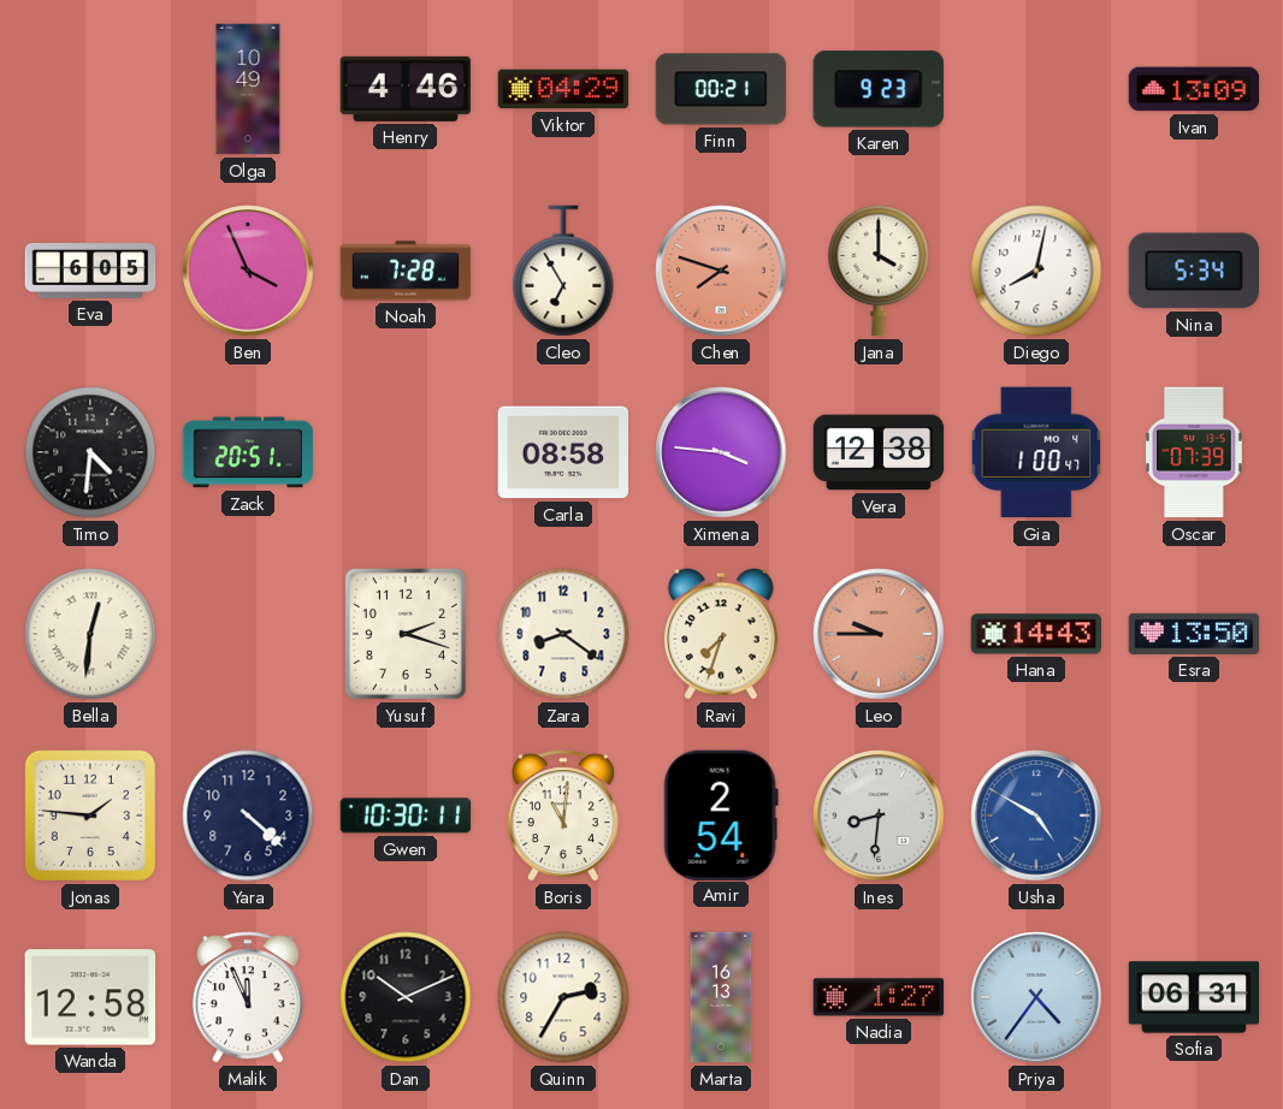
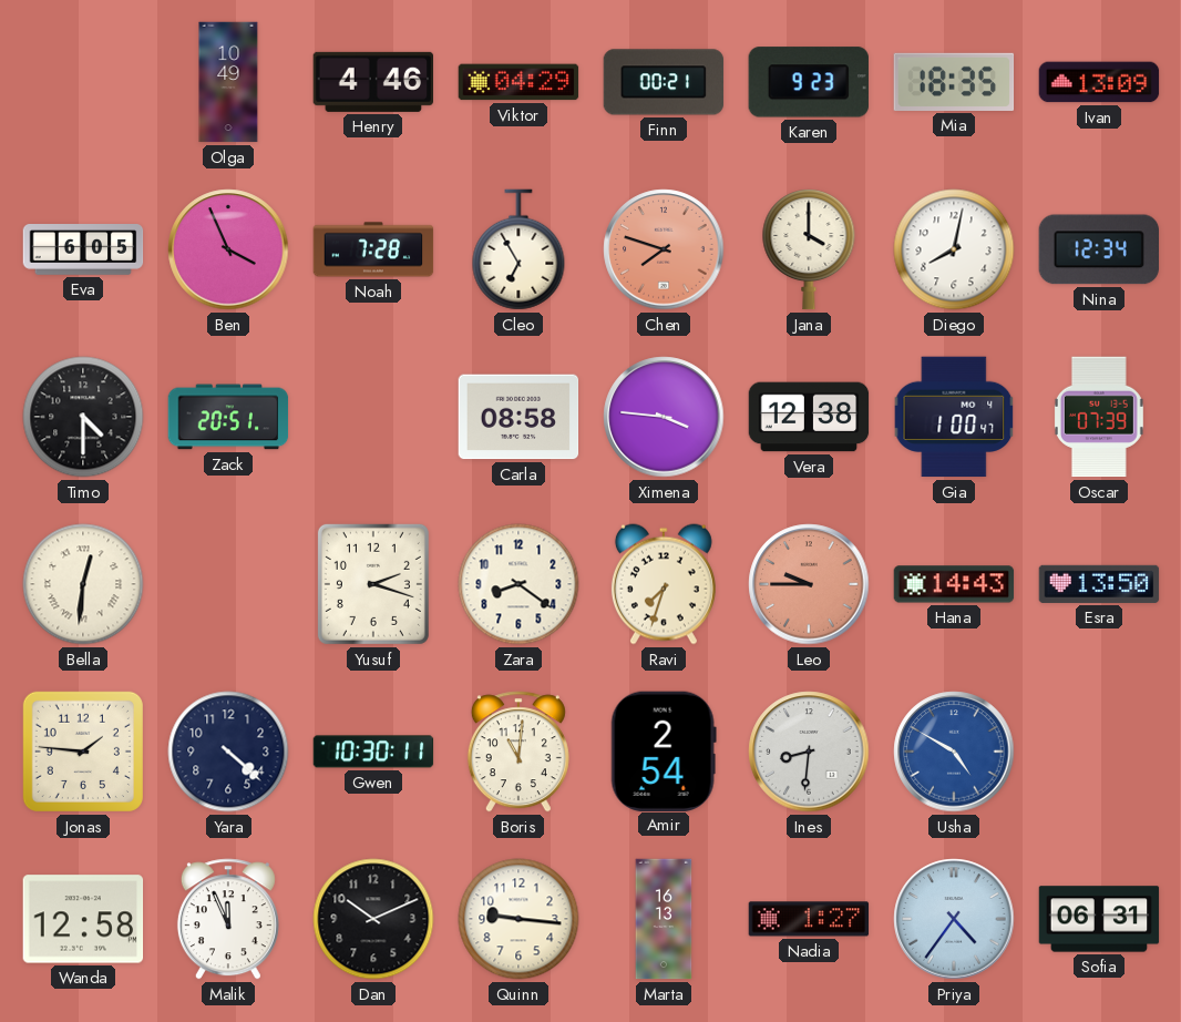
Mia: none -> 18:35
Nina: 5:34 -> 12:34
Timo: 4:31 -> 4:30
Quinn: 2:35 -> 9:16
